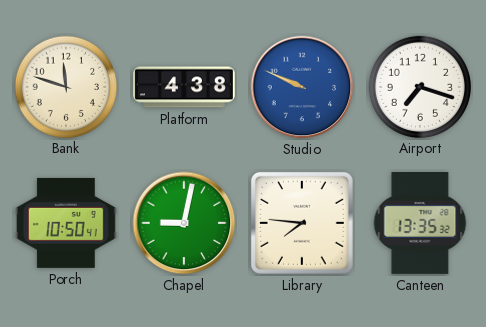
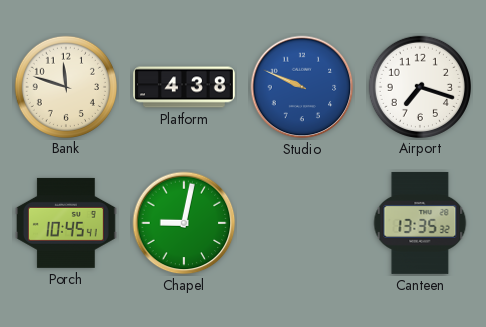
Porch: 10:50 -> 10:45
Library: 7:46 -> none
